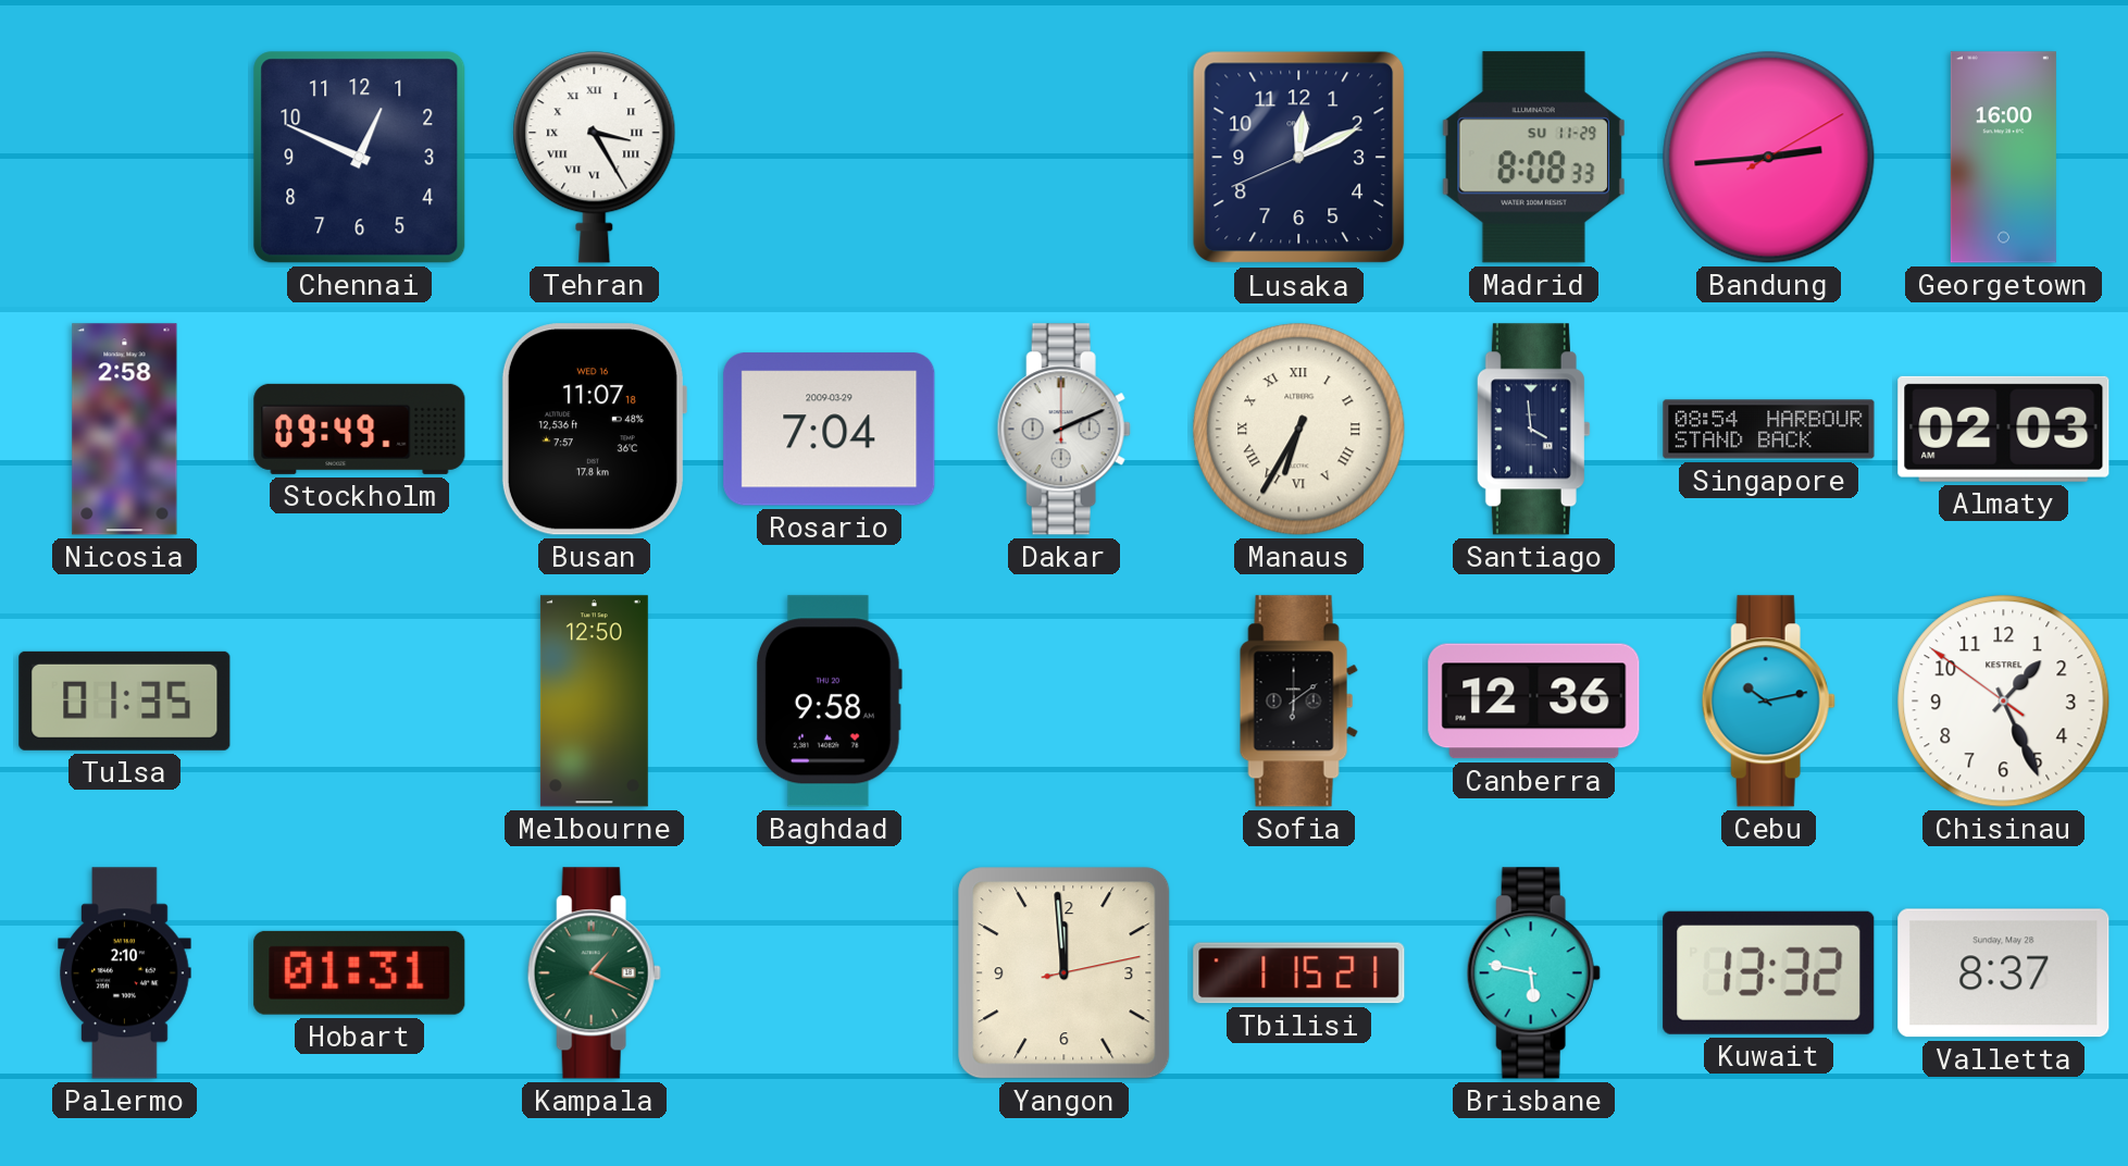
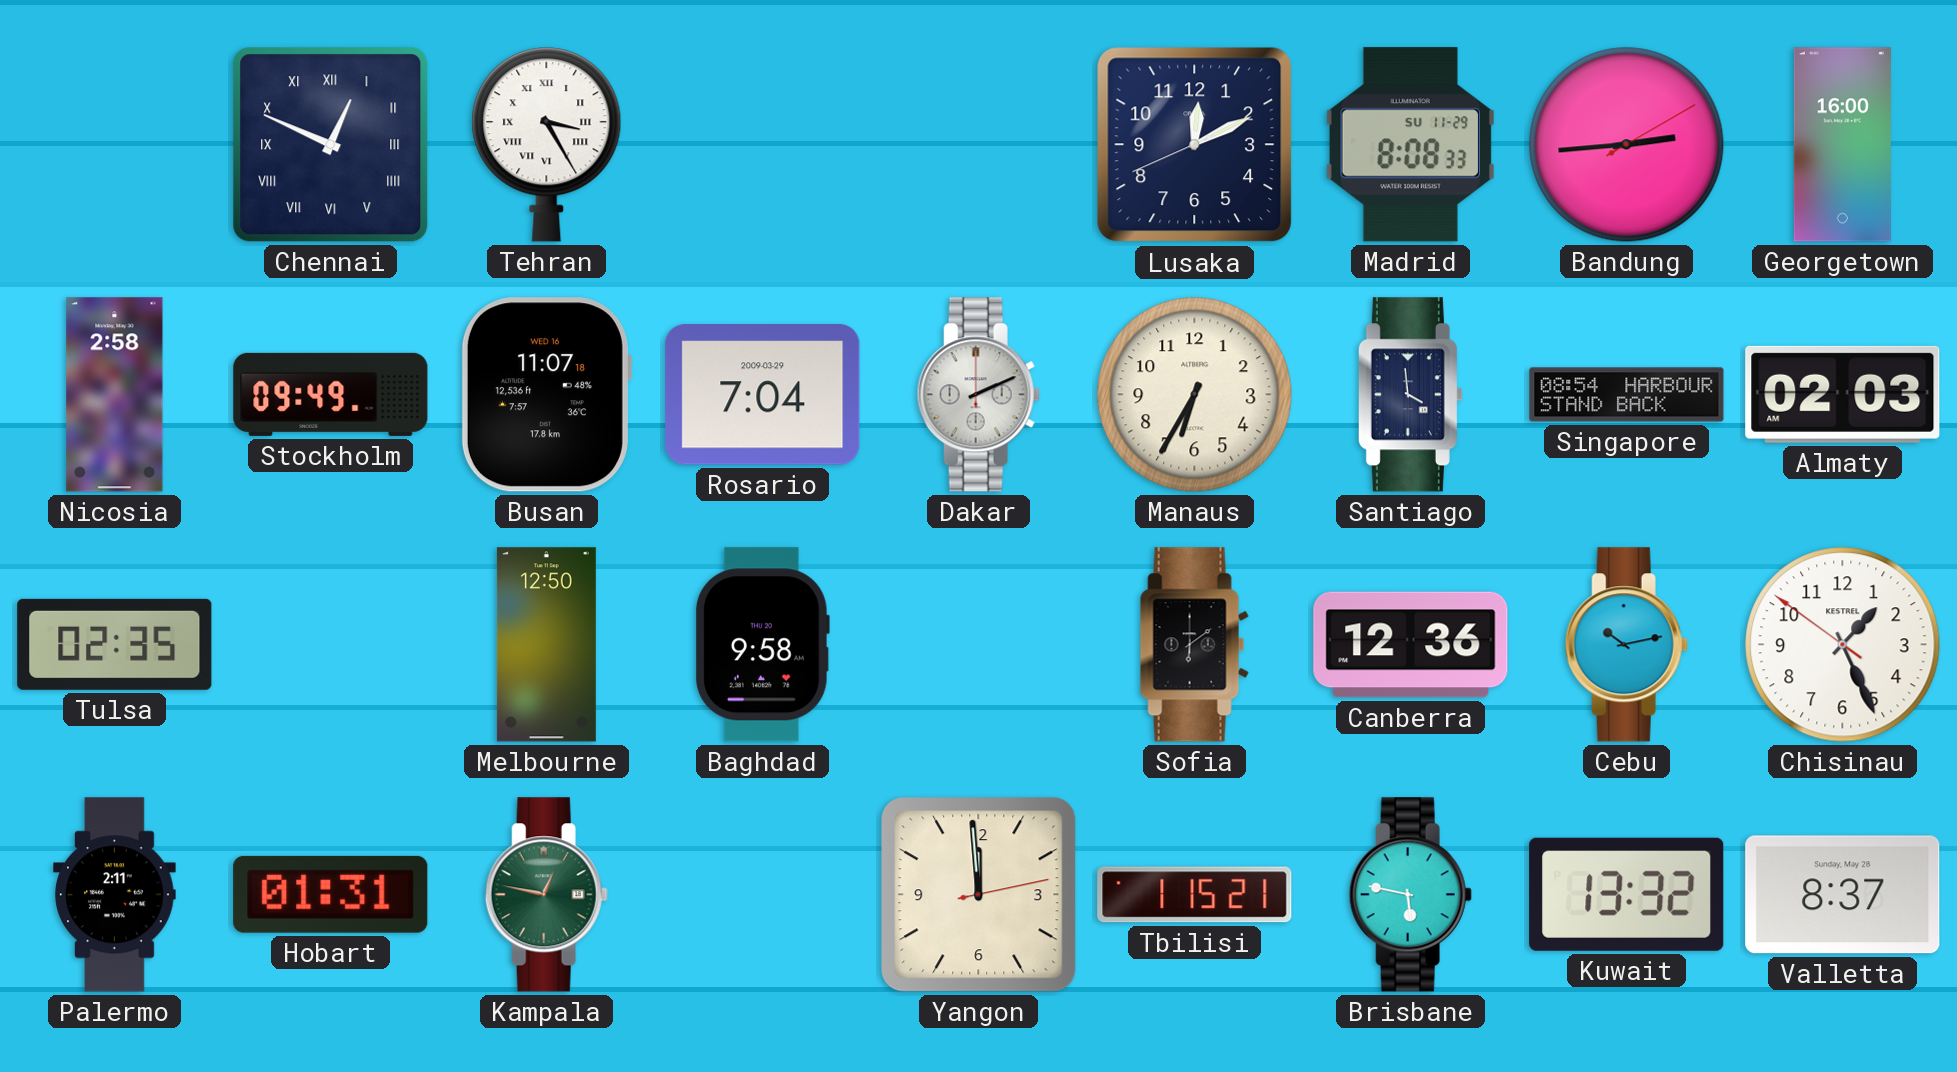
Chennai numerals: Arabic -> Roman
Manaus numerals: Roman -> Arabic
Tulsa: 01:35 -> 02:35
Palermo: 2:10 -> 2:11
Kampala: 1:19 -> 12:47
